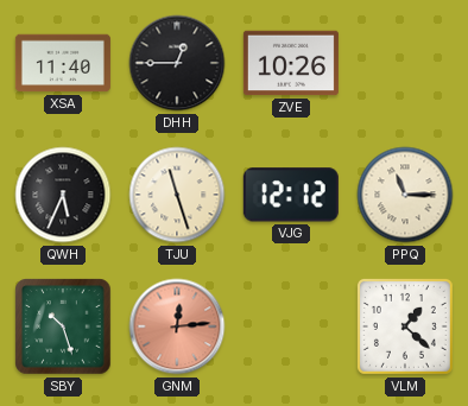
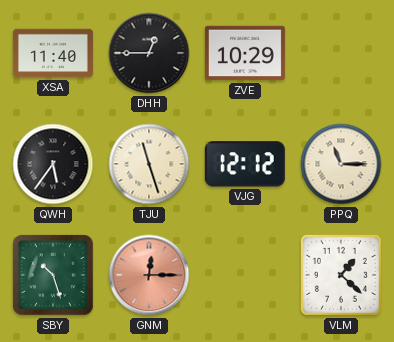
ZVE: 10:26 -> 10:29
QWH: 5:34 -> 5:36
GNM: 12:14 -> 12:15
